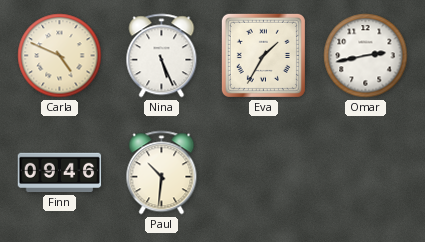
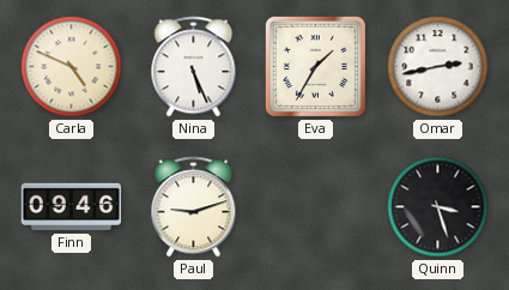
Paul: 10:31 -> 9:12
Quinn: none -> 3:27
